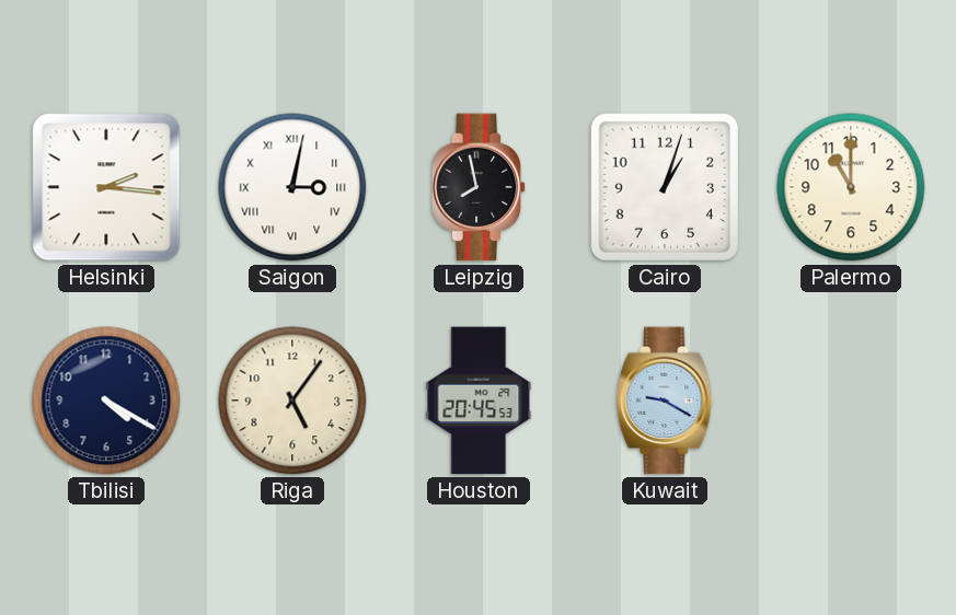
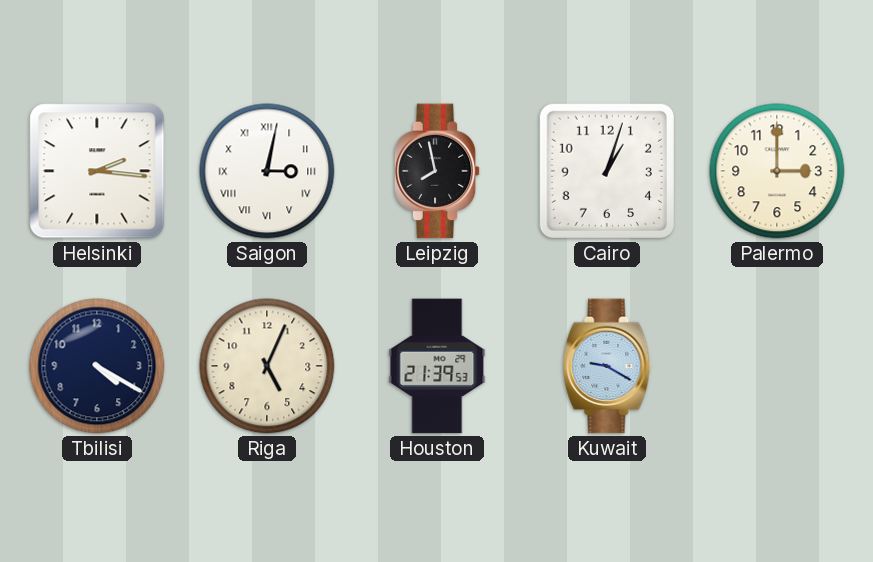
Palermo: 11:00 -> 3:00
Riga: 5:06 -> 5:04
Houston: 20:45 -> 21:39
